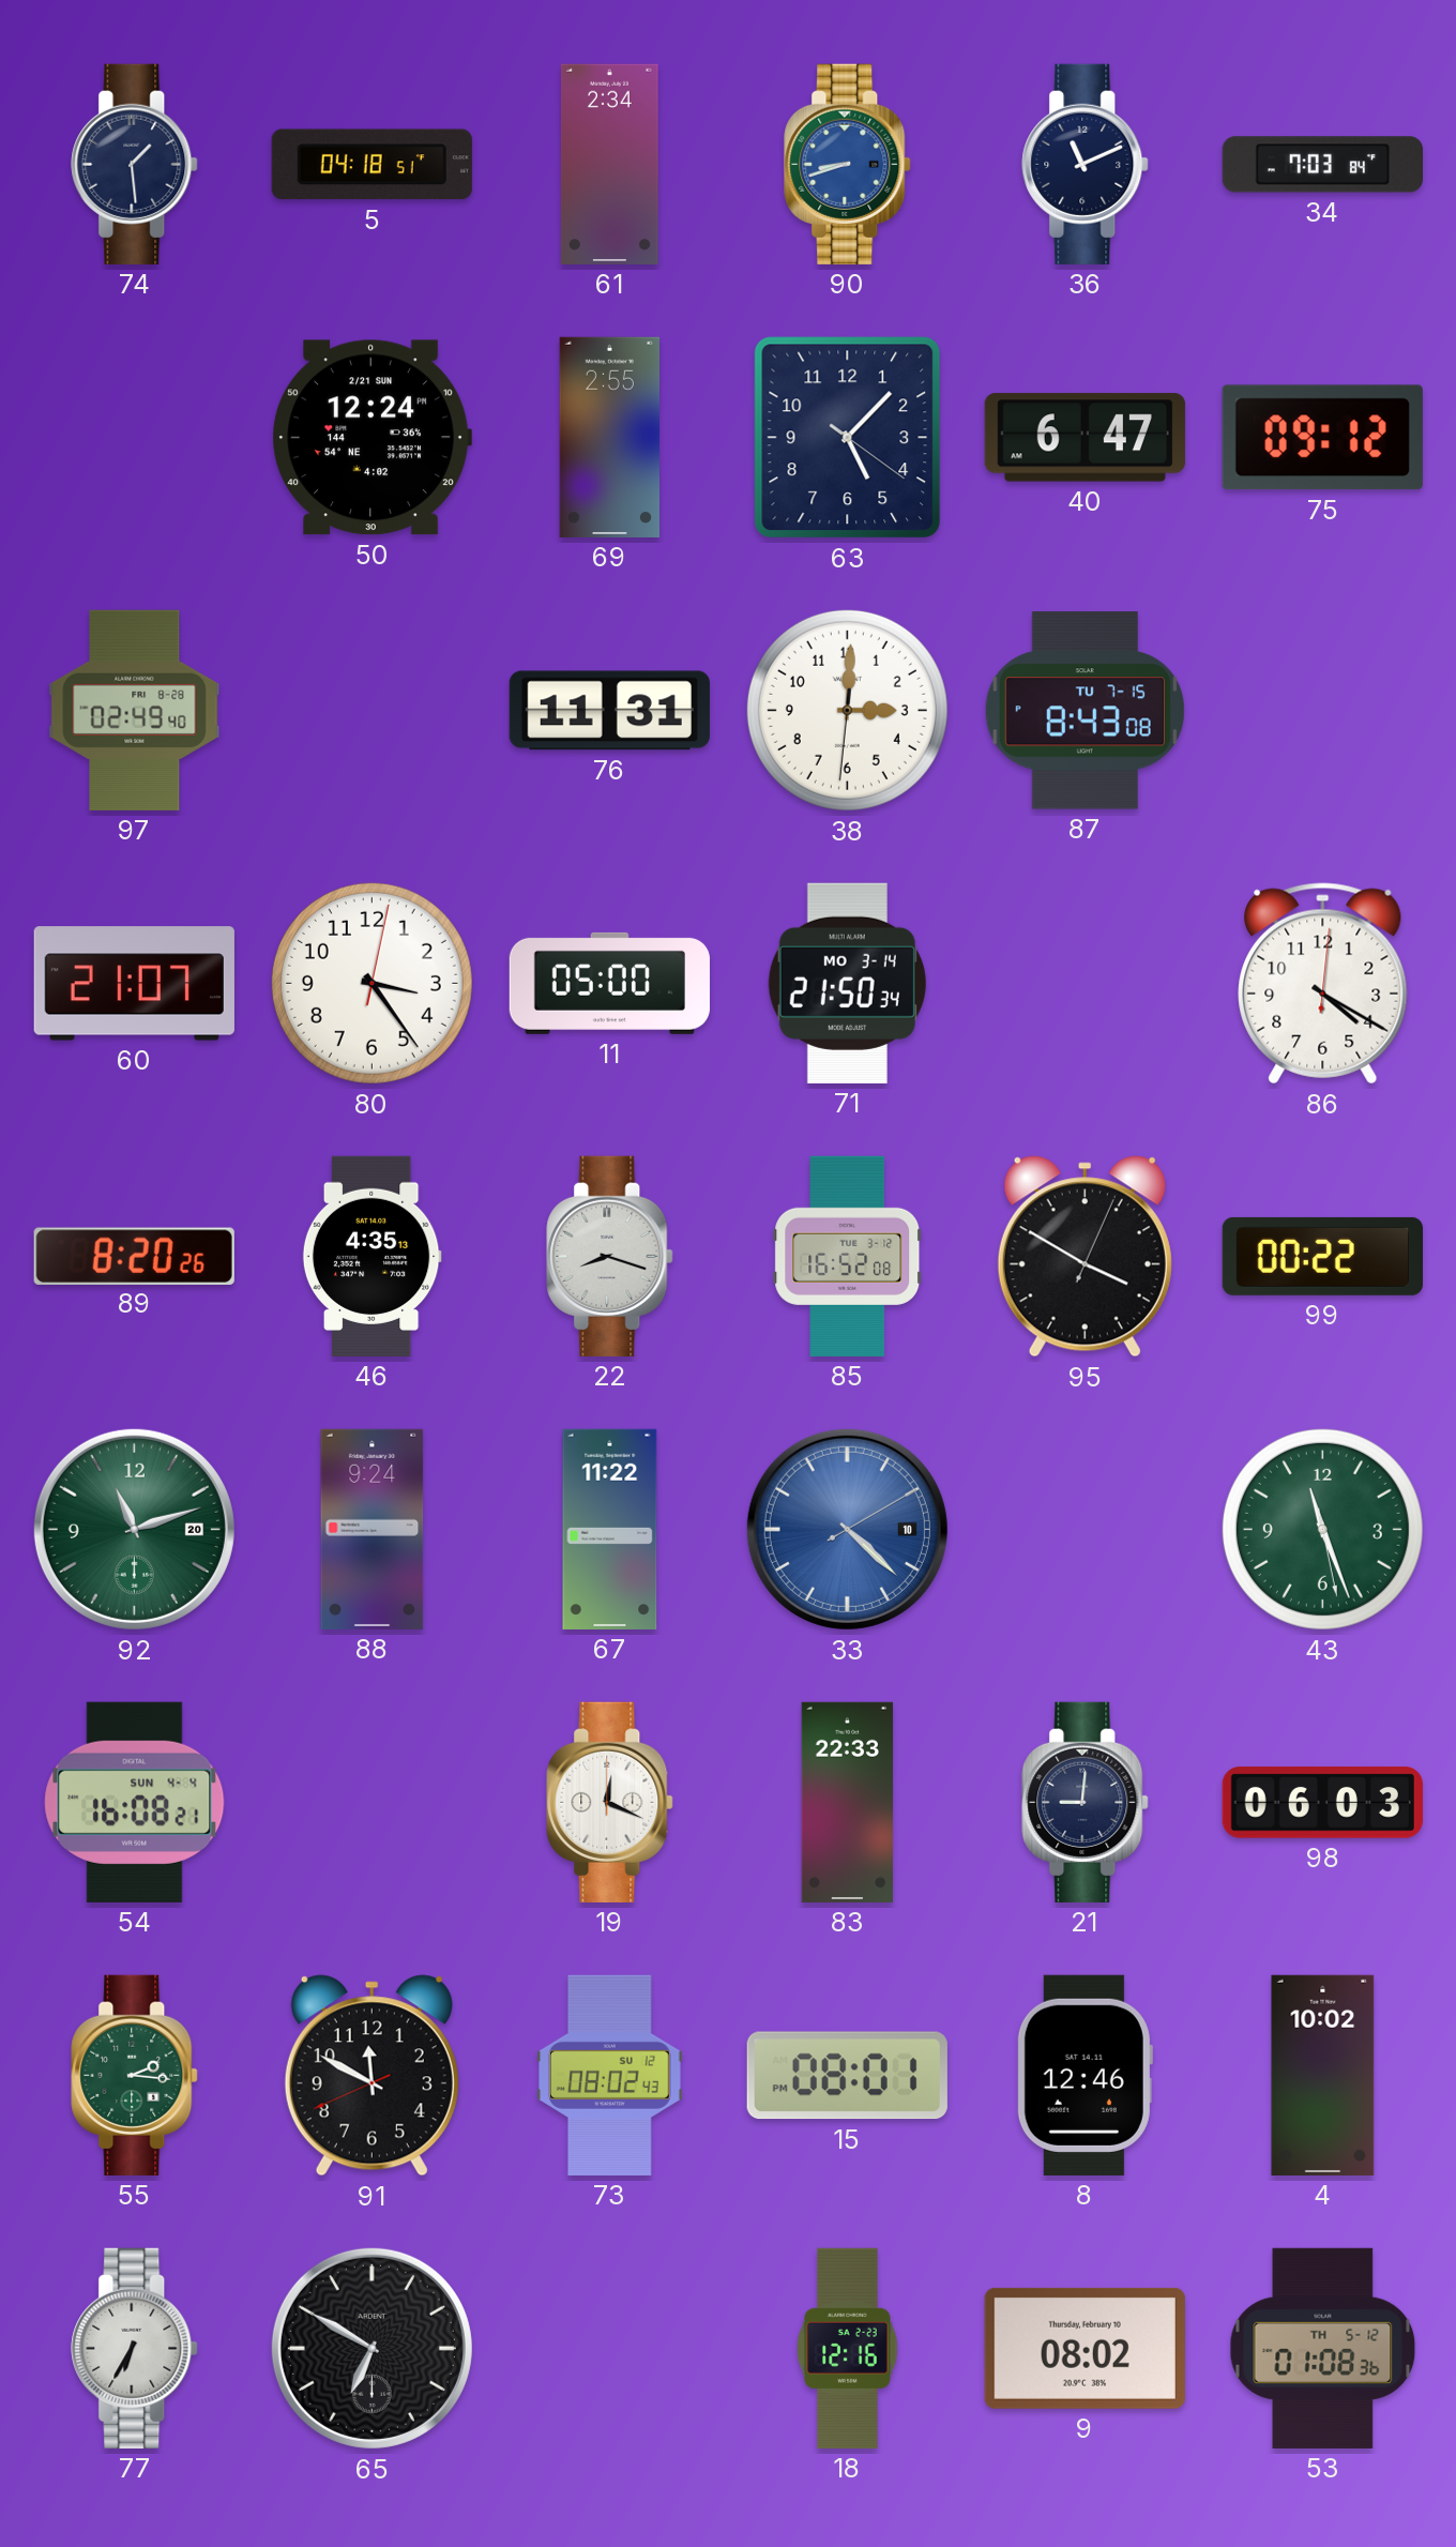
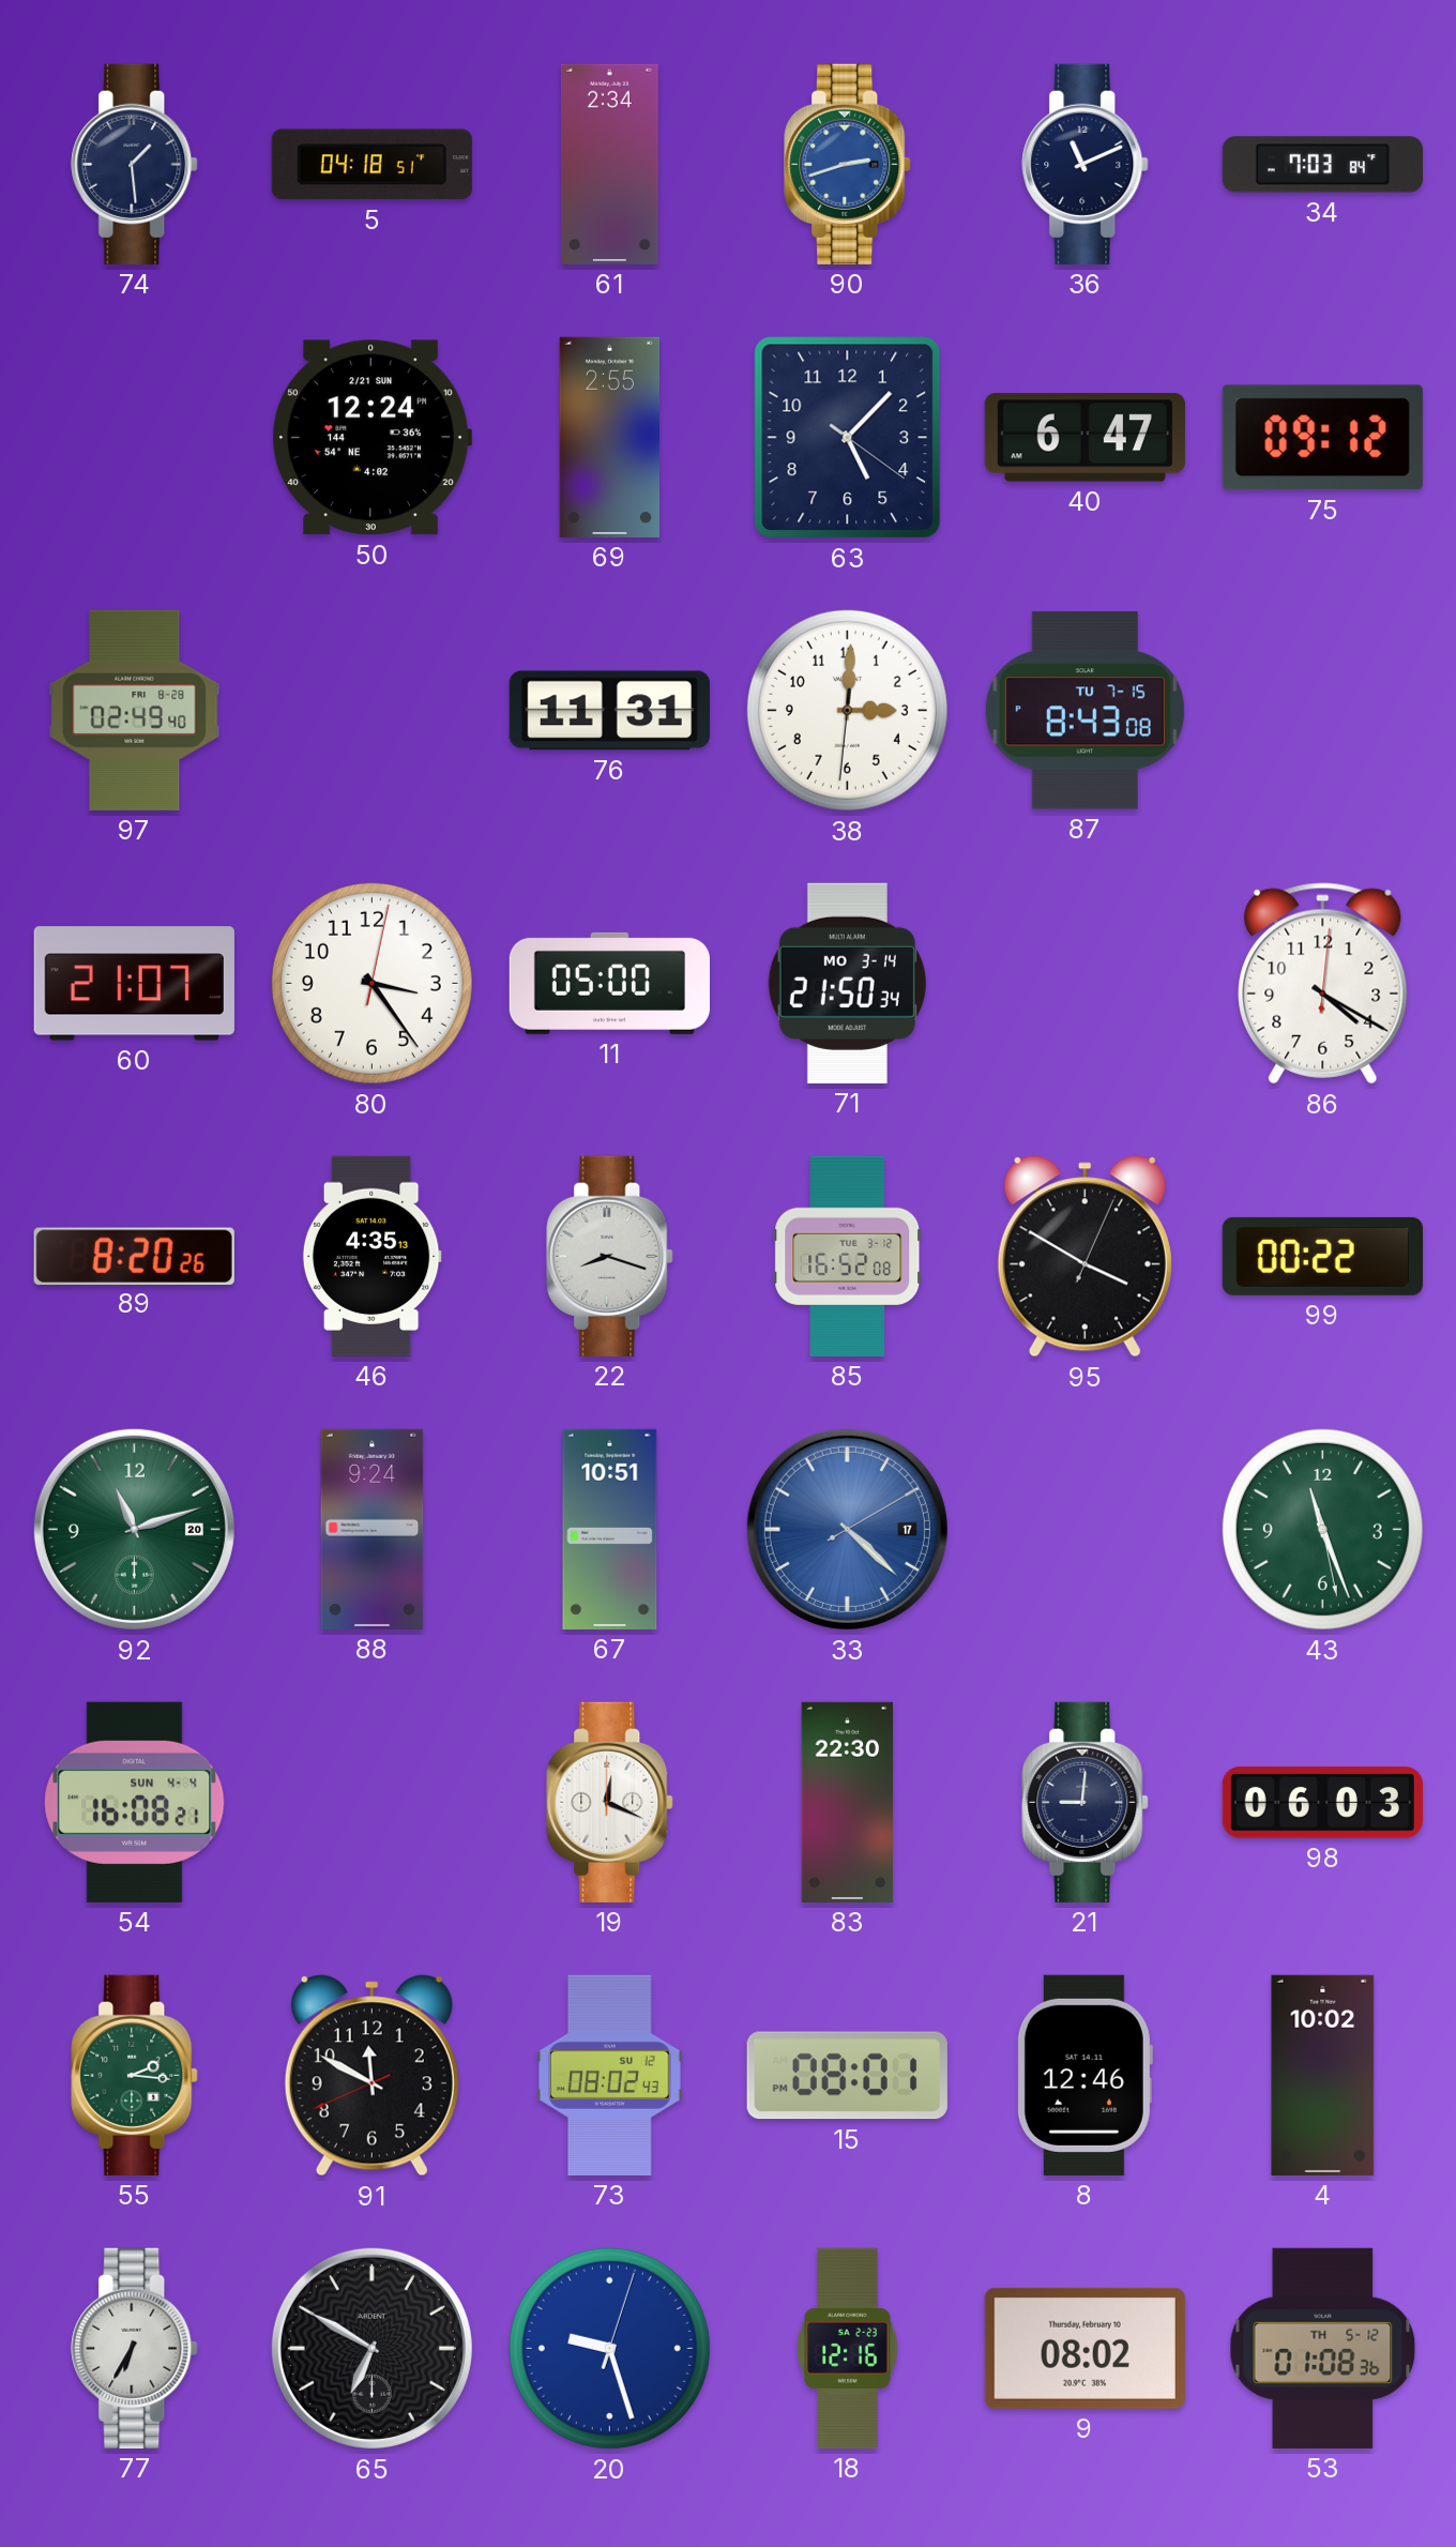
90: 8:42 -> 2:42
67: 11:22 -> 10:51
33 date: 10 -> 17
83: 22:33 -> 22:30
20: none -> 9:27
